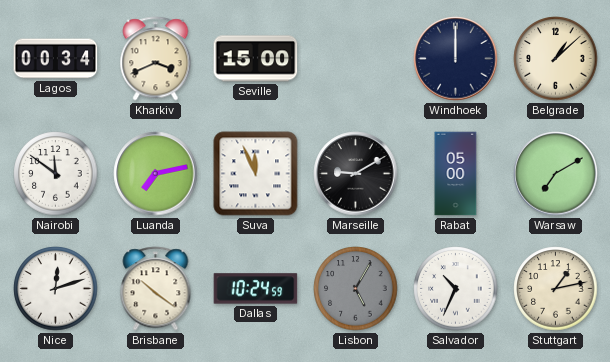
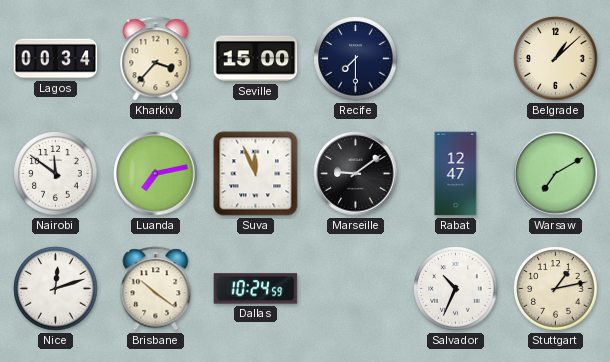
Kharkiv: 3:41 -> 3:37
Recife: none -> 7:30
Windhoek: 12:00 -> none
Marseille: 9:10 -> 9:09
Rabat: 05:00 -> 12:47
Lisbon: 5:05 -> none
